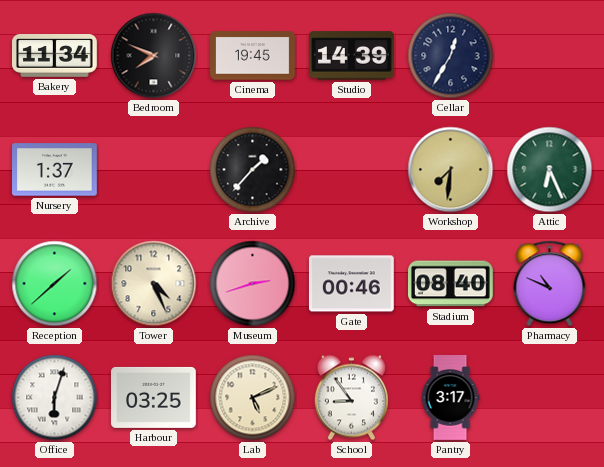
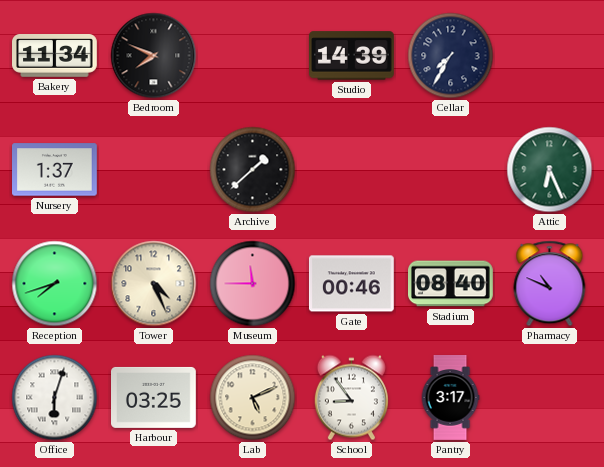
Cinema: 19:45 -> none
Cellar: 12:35 -> 7:35
Archive: 1:37 -> 1:38
Workshop: 7:31 -> none
Reception: 1:38 -> 7:42
Museum: 2:42 -> 11:45
